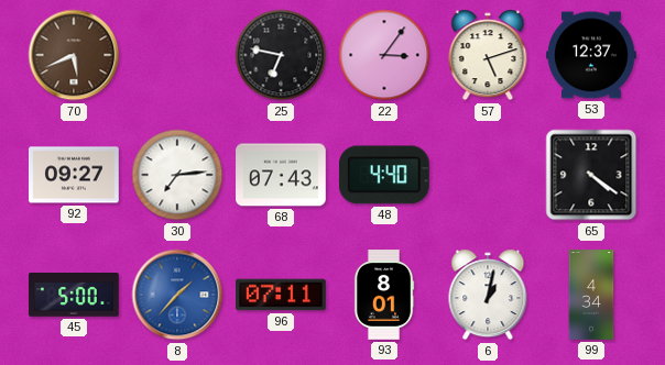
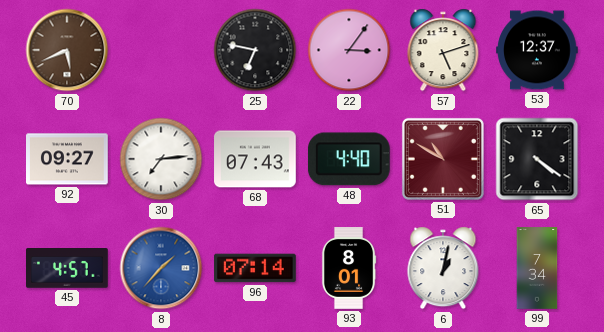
51: none -> 10:50
45: 5:00 -> 4:57
96: 07:11 -> 07:14
99: 4:34 -> 7:34
